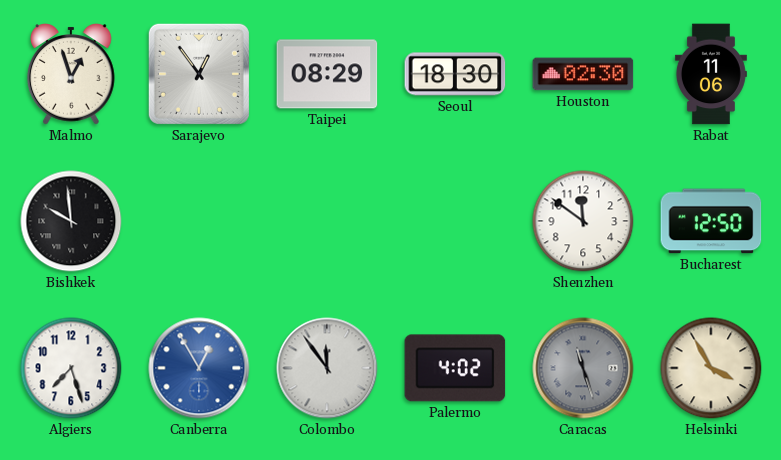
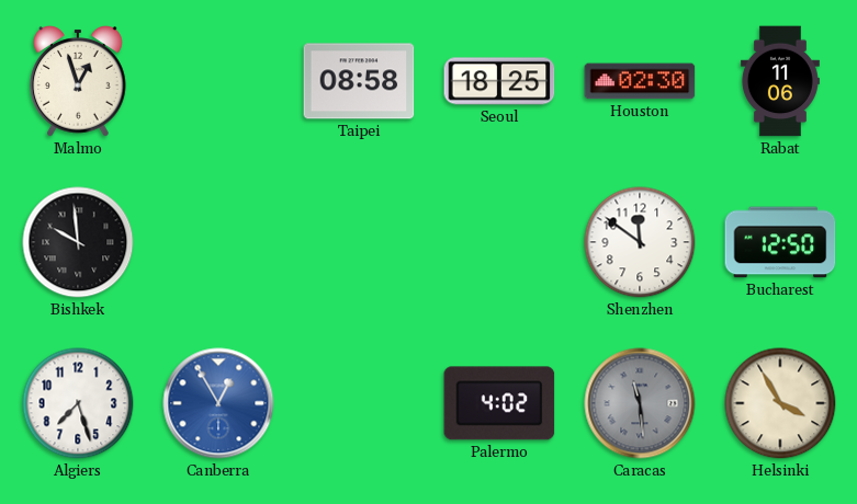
Sarajevo: 12:54 -> none
Taipei: 08:29 -> 08:58
Seoul: 18:30 -> 18:25
Colombo: 11:54 -> none
Caracas: 11:27 -> 11:29
